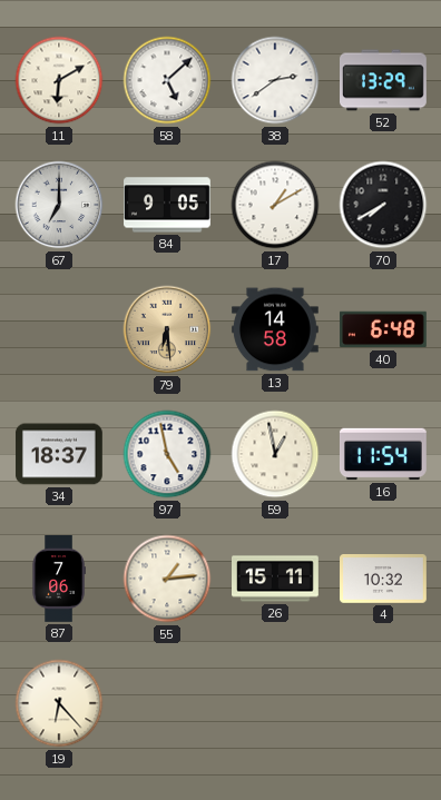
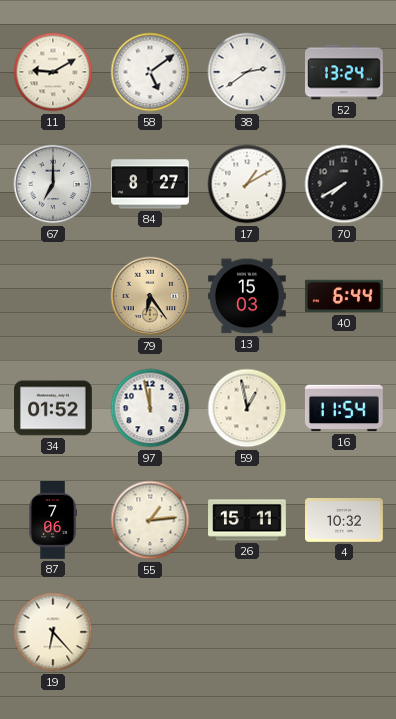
11: 6:10 -> 9:10
58: 5:08 -> 5:09
52: 13:29 -> 13:24
84: 9:05 -> 8:27
79: 6:29 -> 6:24
13: 14:58 -> 15:03
40: 6:48 -> 6:44
34: 18:37 -> 01:52
97: 4:58 -> 11:58
